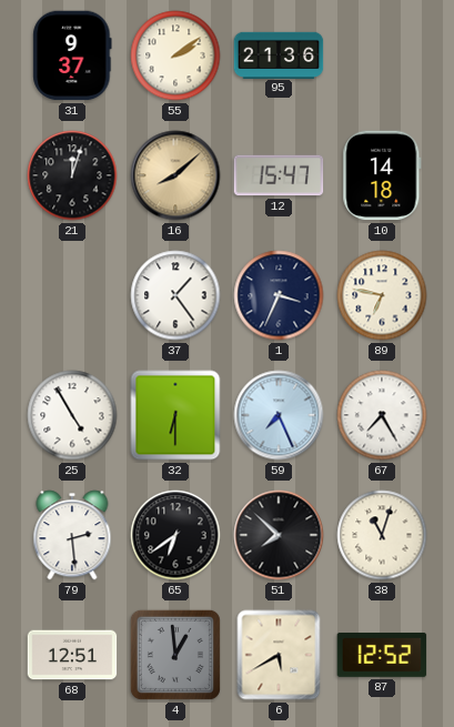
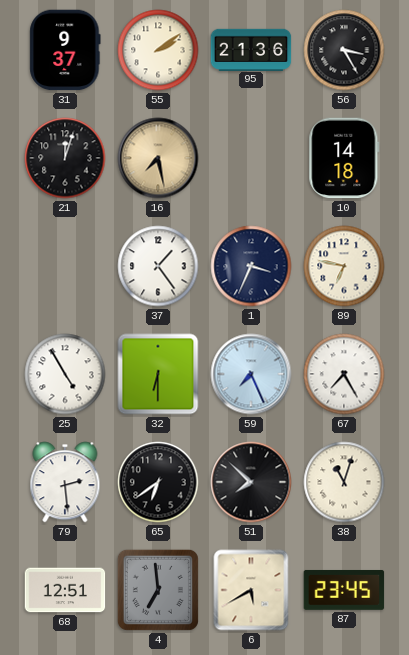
56: none -> 3:25
16: 8:08 -> 7:28
12: 15:47 -> none
4: 12:59 -> 6:59
87: 12:52 -> 23:45
